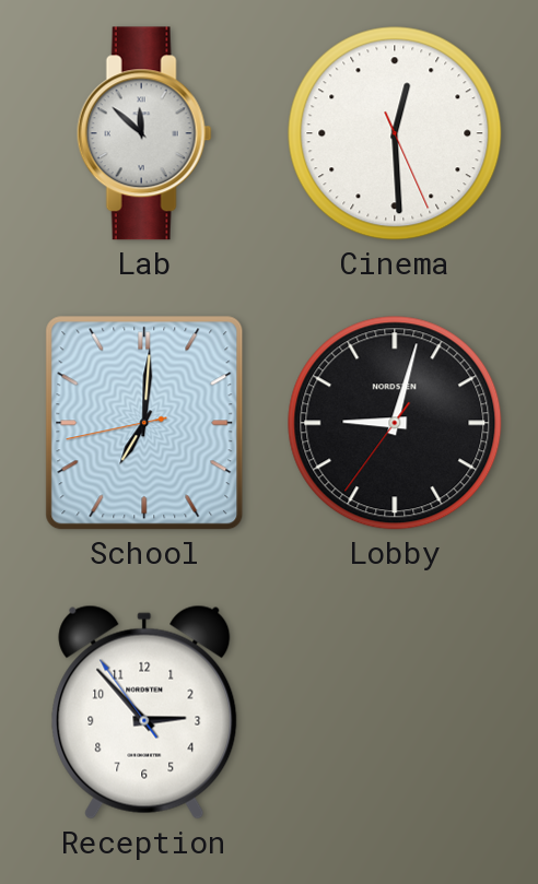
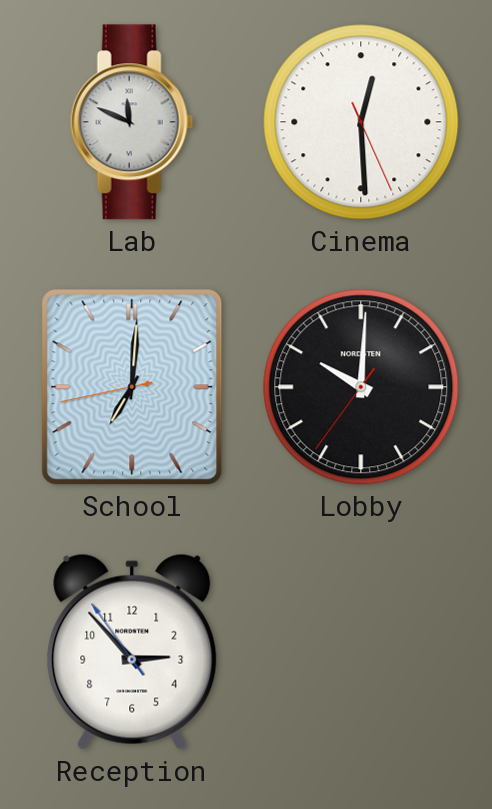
Lab: 11:52 -> 11:49
Lobby: 9:02 -> 10:00
